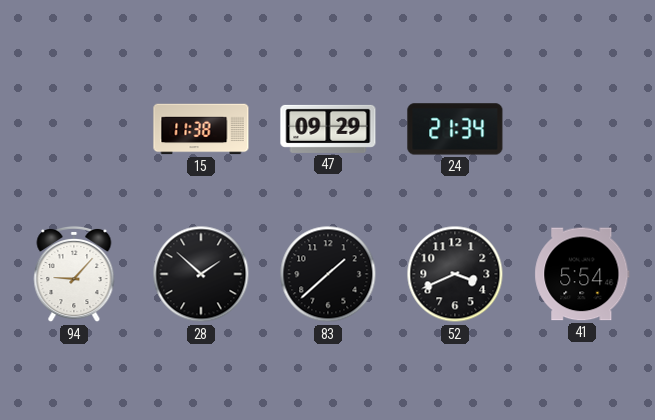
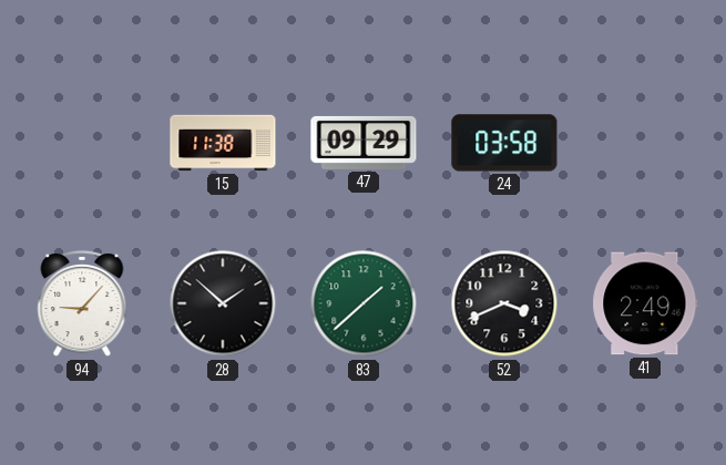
24: 21:34 -> 03:58
83 dial: black -> green
41: 5:54 -> 2:49
